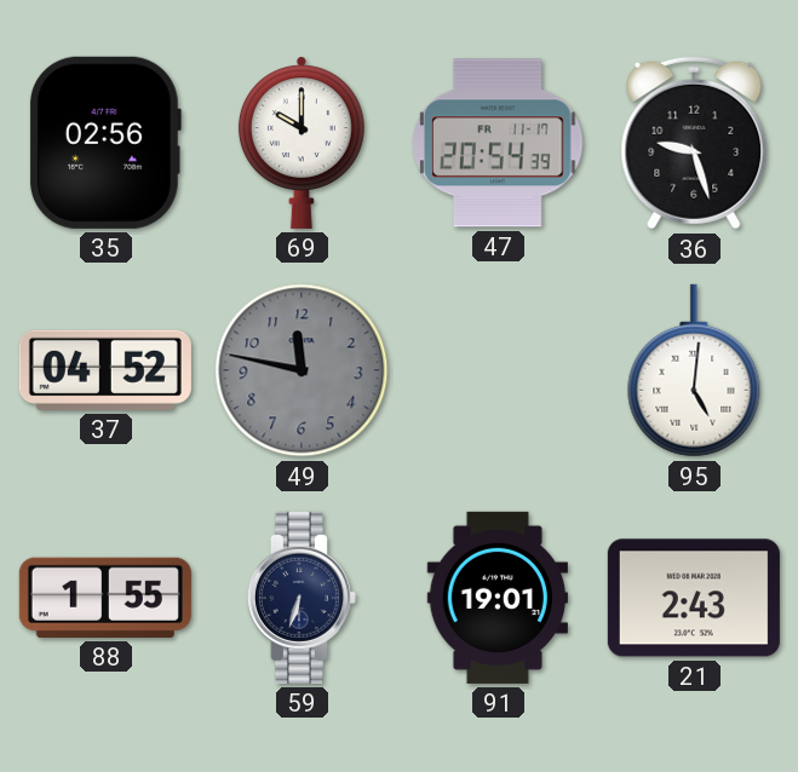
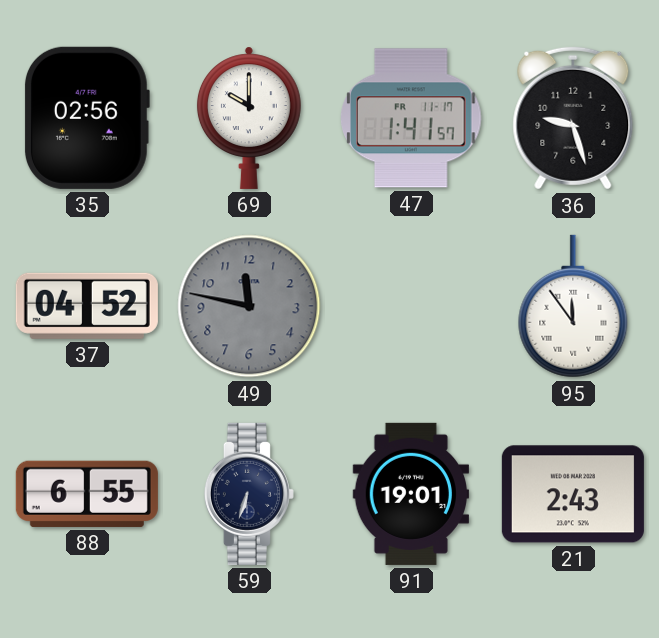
47: 20:54 -> 1:41
95: 5:01 -> 11:54
88: 1:55 -> 6:55
